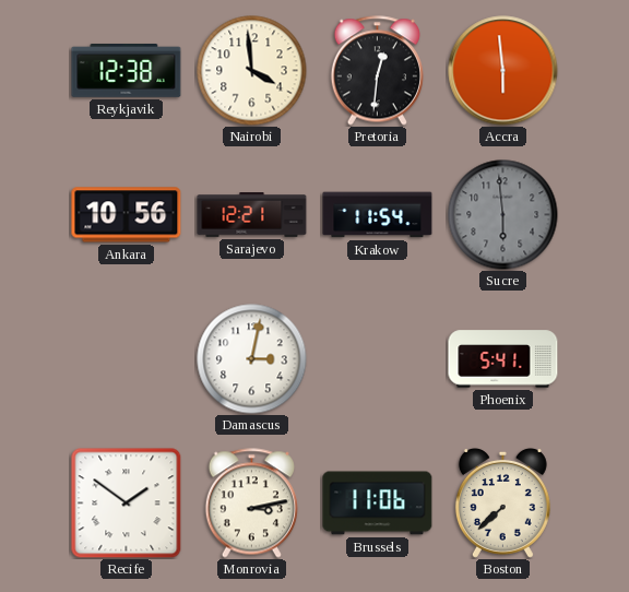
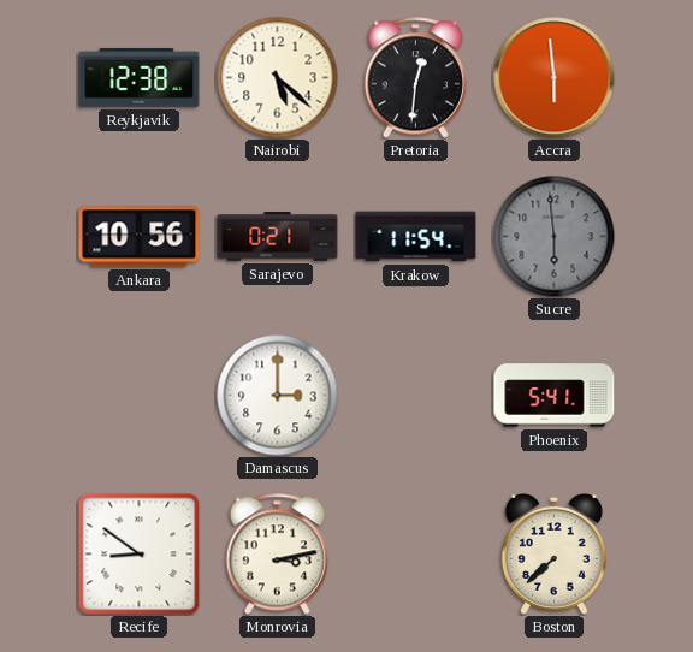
Nairobi: 3:59 -> 5:22
Sarajevo: 12:21 -> 0:21
Damascus: 3:02 -> 3:00
Recife: 1:51 -> 8:51
Brussels: 11:06 -> none
